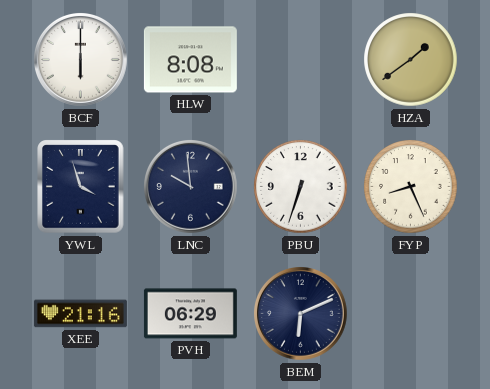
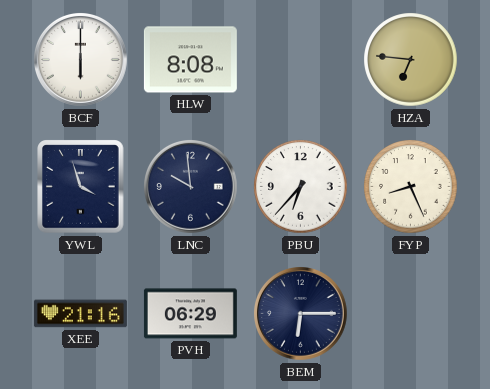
HZA: 1:39 -> 6:46
PBU: 6:33 -> 6:37
BEM: 6:11 -> 6:15
